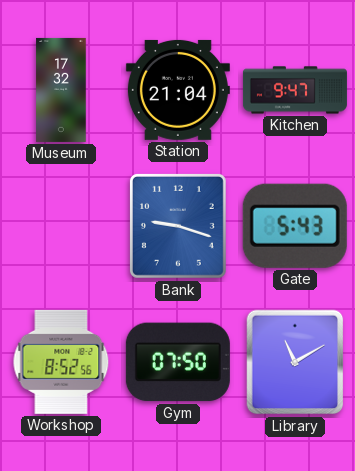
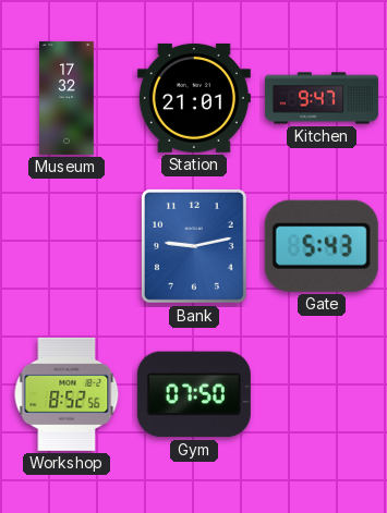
Station: 21:04 -> 21:01
Bank: 9:18 -> 9:13
Library: 11:10 -> none
